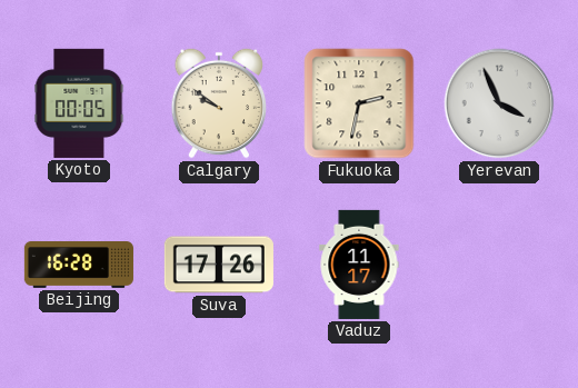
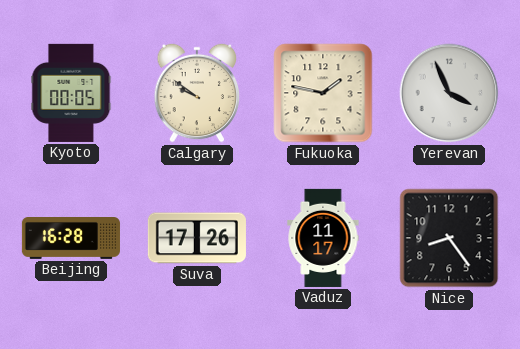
Fukuoka: 2:32 -> 1:47
Nice: none -> 8:24
